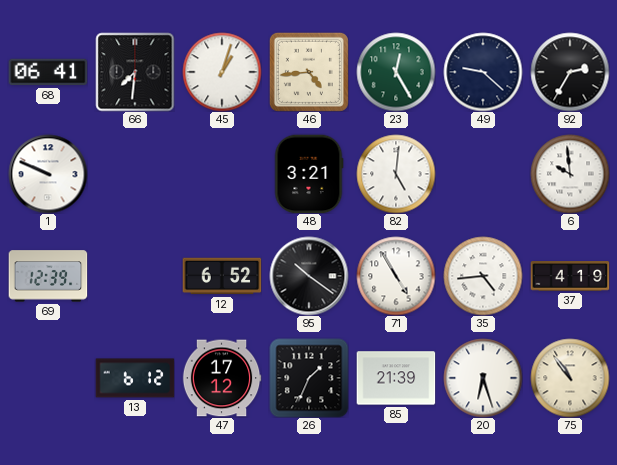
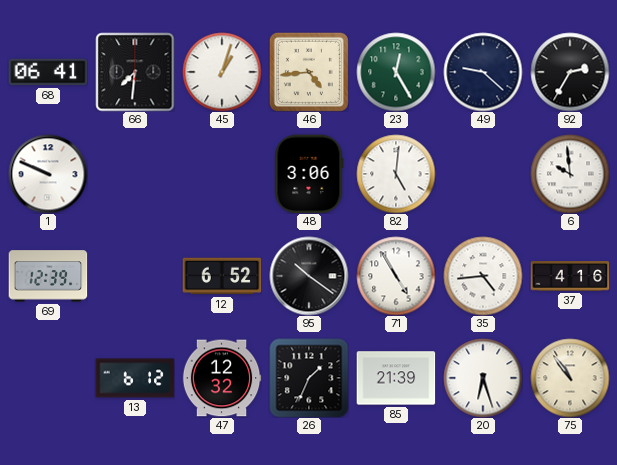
48: 3:21 -> 3:06
37: 4:19 -> 4:16
47: 17:12 -> 12:32
